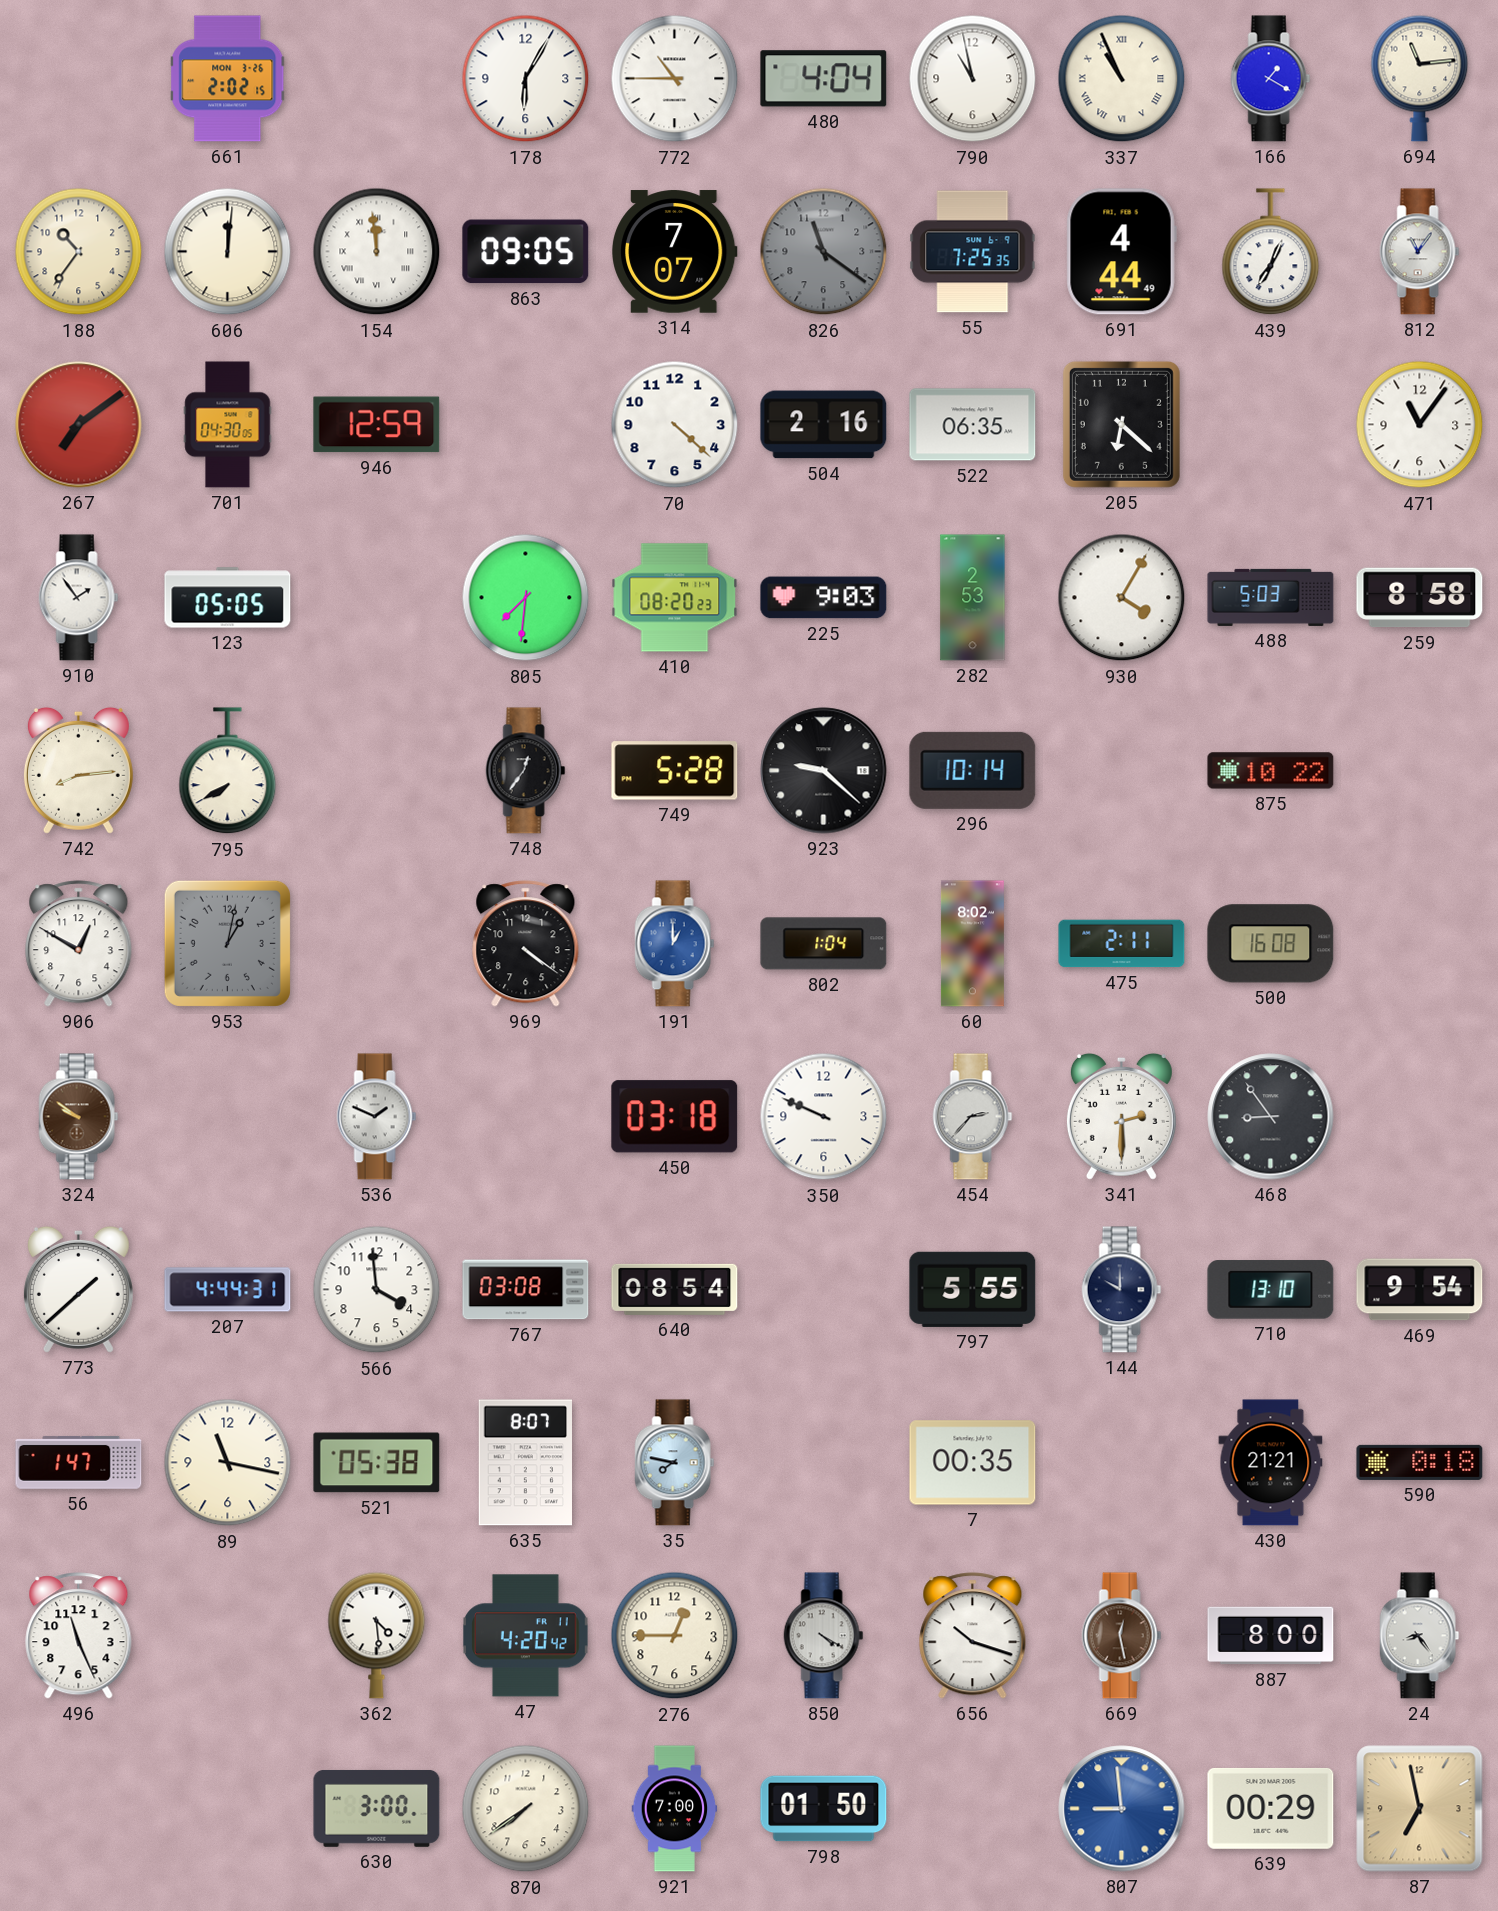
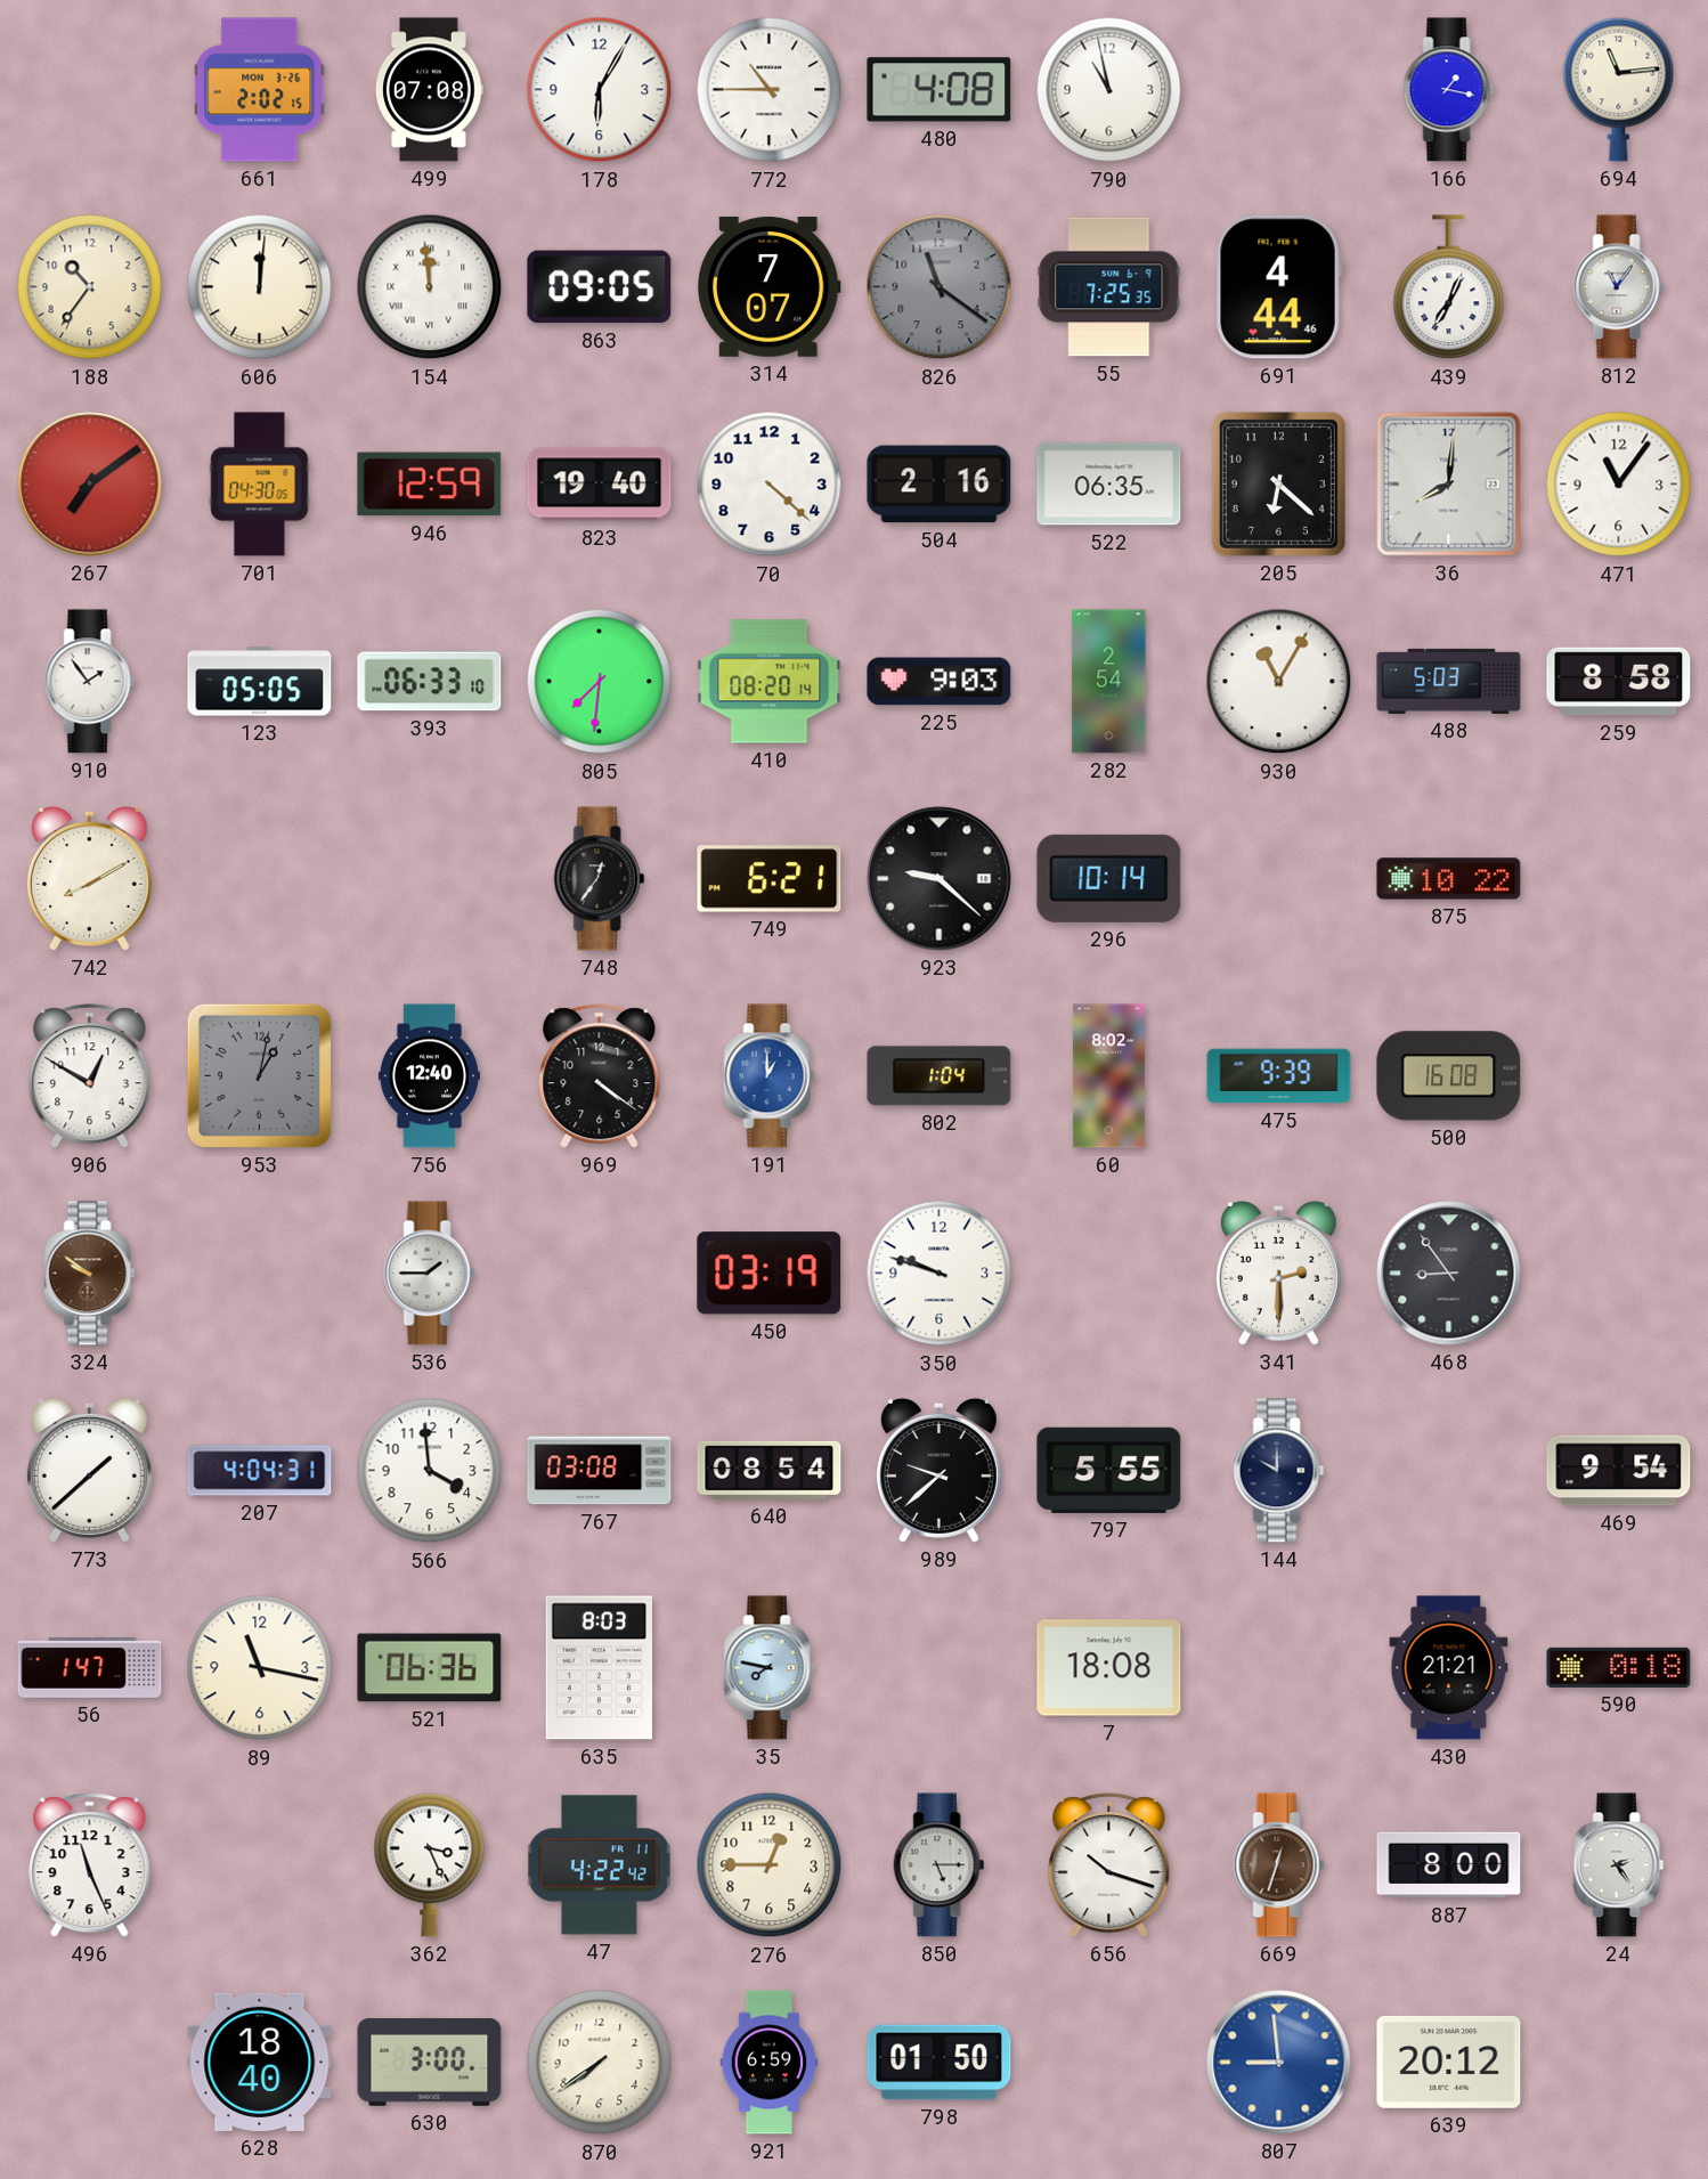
499: none -> 07:08
480: 4:04 -> 4:08
337: 10:56 -> none
166: 1:20 -> 1:17
691: 4:44:49 -> 4:44:46
823: none -> 19:40
36: none -> 8:01
393: none -> 06:33
410: 08:20:23 -> 08:20:14
282: 2:53 -> 2:54
930: 4:05 -> 11:05
742: 8:14 -> 8:10
795: 7:40 -> none
749: 5:28 -> 6:21
756: none -> 12:40
475: 2:11 -> 9:39
536: 1:49 -> 1:45
450: 03:18 -> 03:19
350: 9:49 -> 9:48
454: 2:37 -> none
207: 4:44 -> 4:04
989: none -> 9:38
710: 13:10 -> none
521: 05:38 -> 06:36
635: 8:07 -> 8:03
7: 00:35 -> 18:08
362: 4:29 -> 3:26
47: 4:20 -> 4:22
850: 4:20 -> 5:15
669: 12:28 -> 12:33
24: 8:24 -> 2:24
628: none -> 18:40
921: 7:00 -> 6:59
639: 00:29 -> 20:12
87: 6:58 -> none
